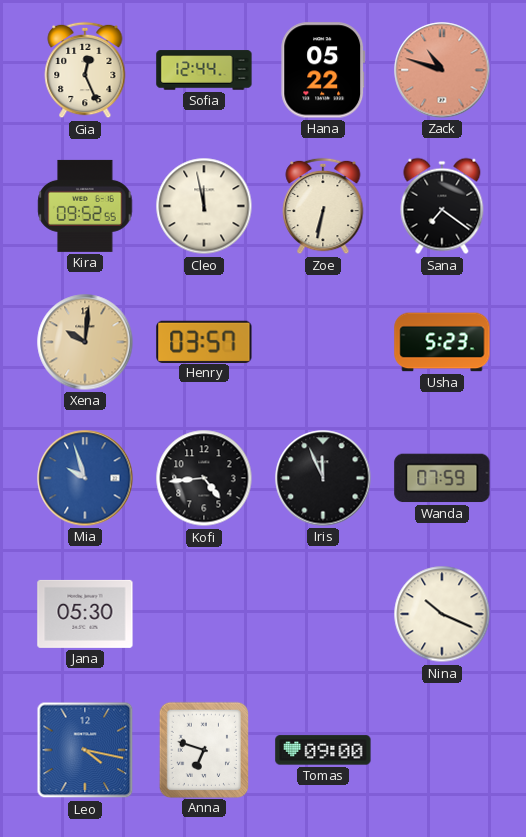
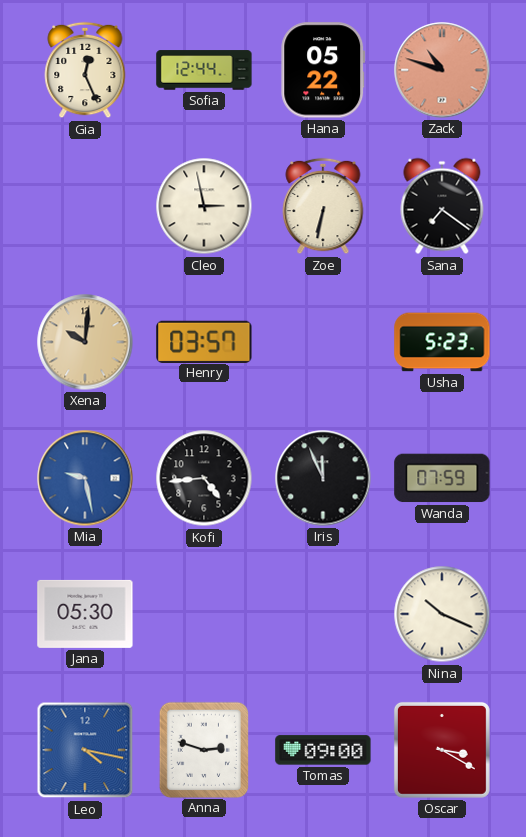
Kira: 09:52 -> none
Cleo: 11:58 -> 2:58
Mia: 9:57 -> 9:28
Anna: 6:48 -> 2:48
Oscar: none -> 3:20
